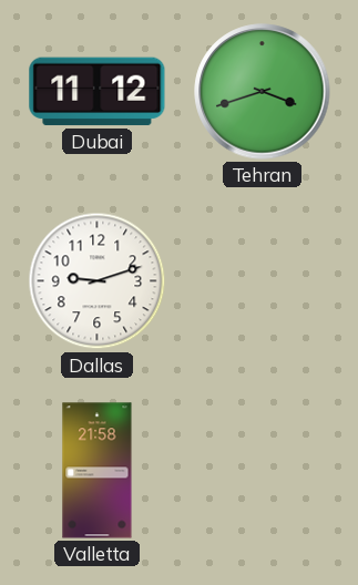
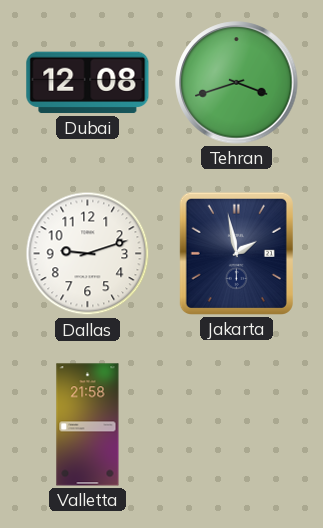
Dubai: 11:12 -> 12:08
Jakarta: none -> 1:58
